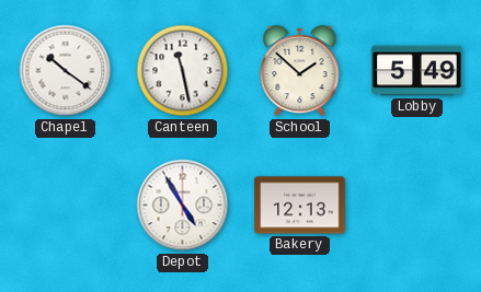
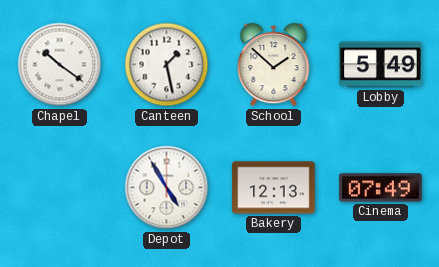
Canteen: 11:28 -> 1:28
Cinema: none -> 07:49
